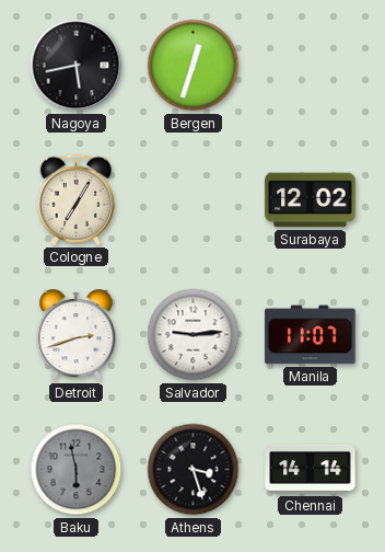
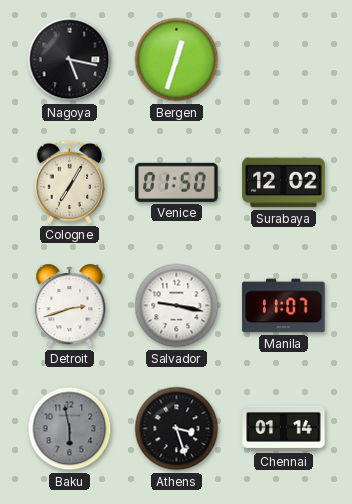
Nagoya: 5:43 -> 5:17
Venice: none -> 01:50
Salvador: 9:14 -> 9:17
Chennai: 14:14 -> 01:14
